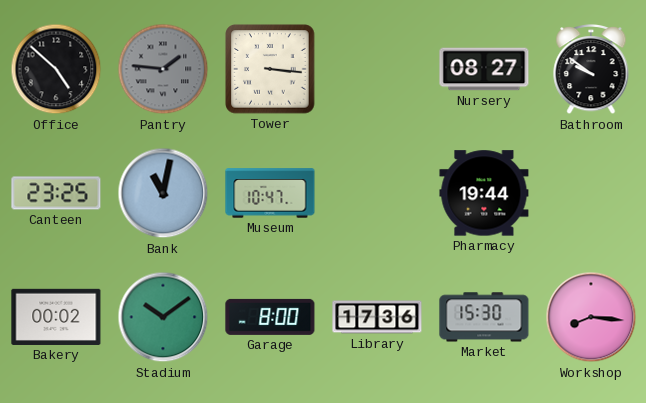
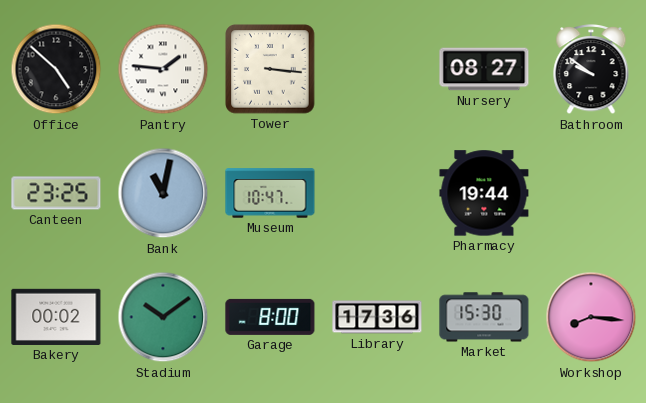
Pantry dial: grey -> white
